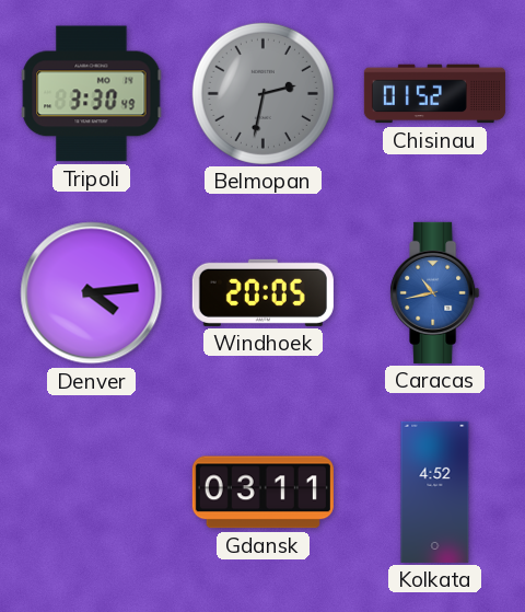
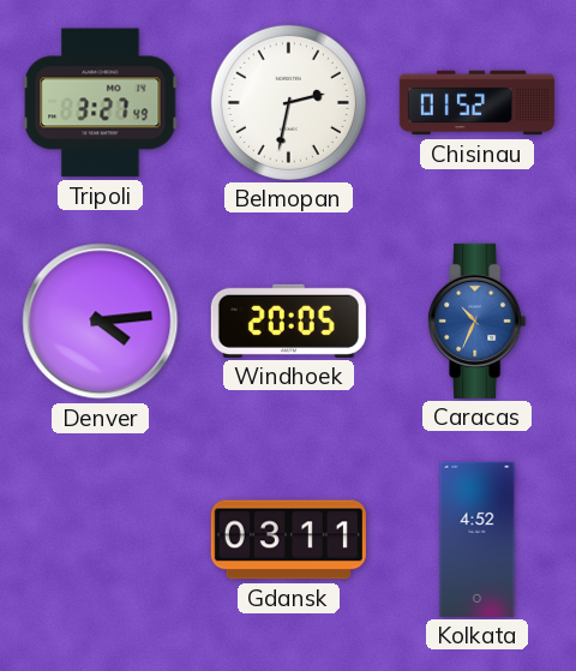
Tripoli: 3:30 -> 3:27
Belmopan dial: grey -> white
Caracas: 10:43 -> 10:34
